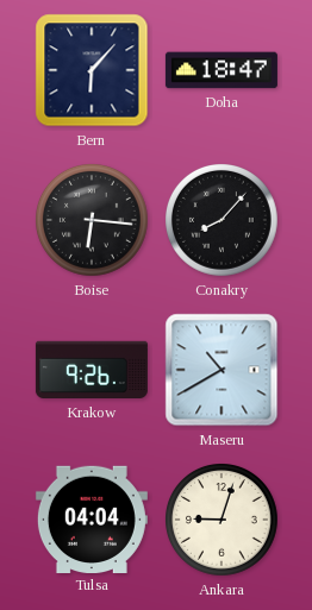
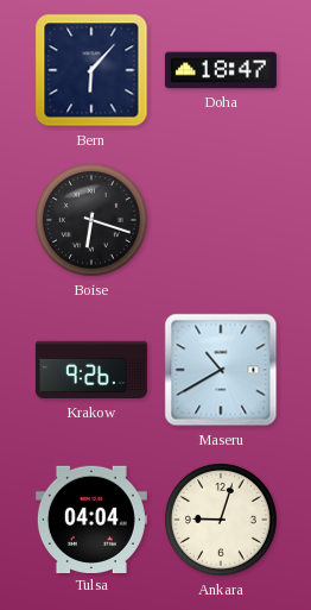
Boise: 6:16 -> 6:18
Conakry: 8:07 -> none
